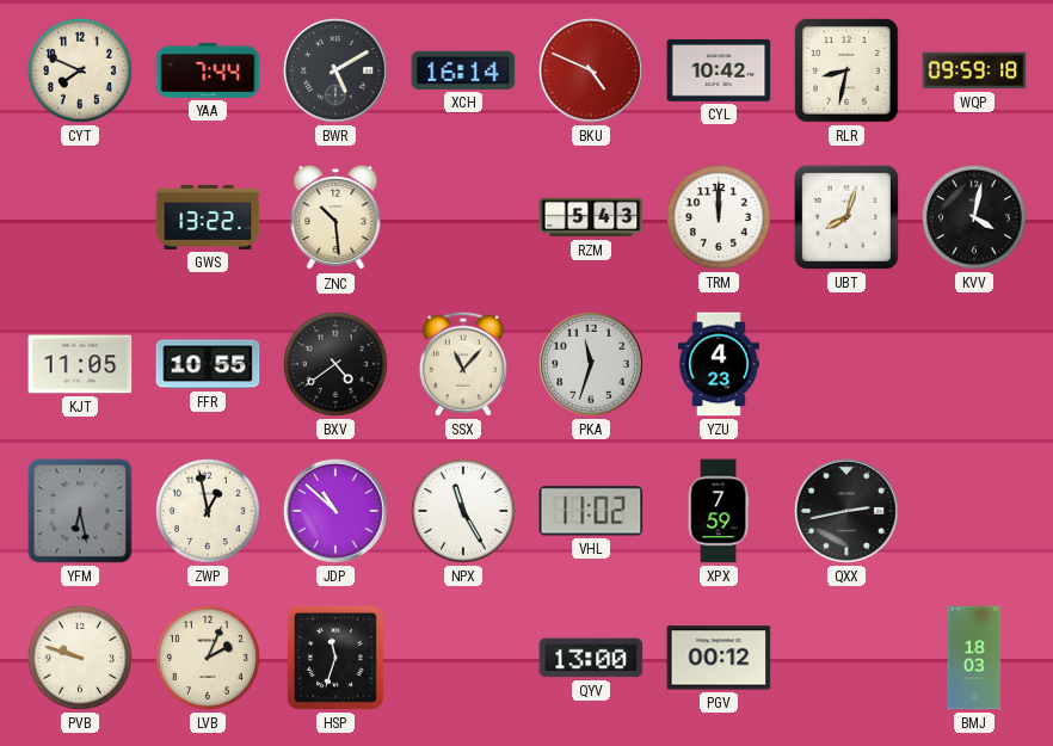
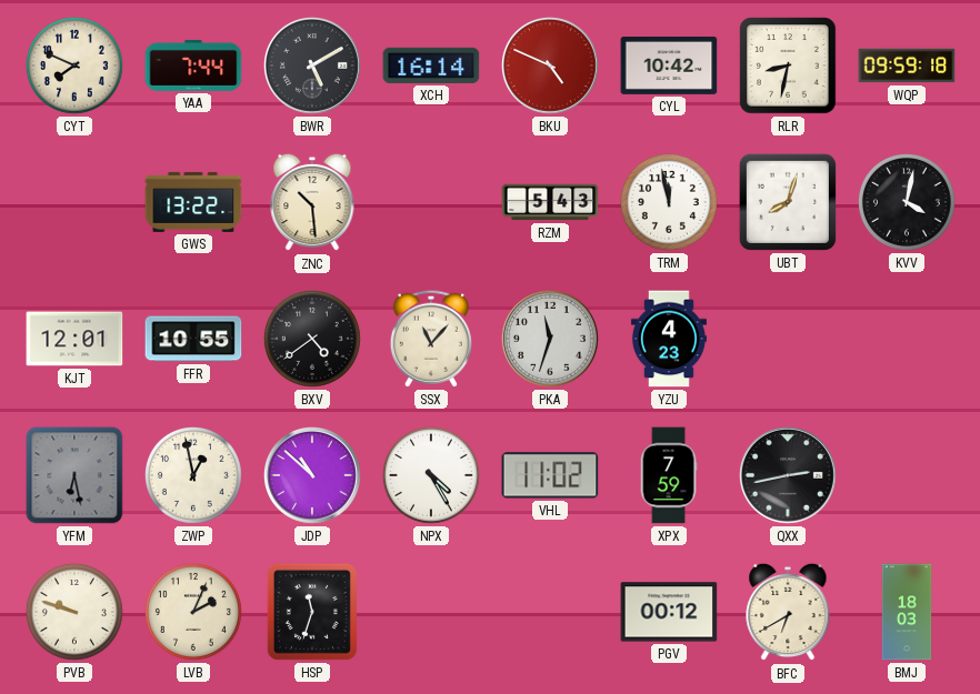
TRM: 12:00 -> 11:58
KJT: 11:05 -> 12:01
NPX: 11:25 -> 4:25
QYV: 13:00 -> none
BFC: none -> 6:40
